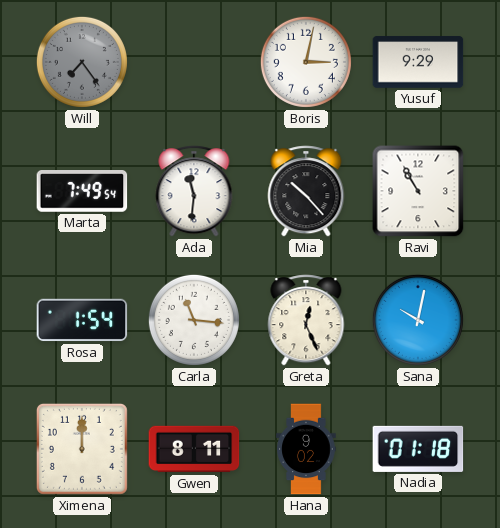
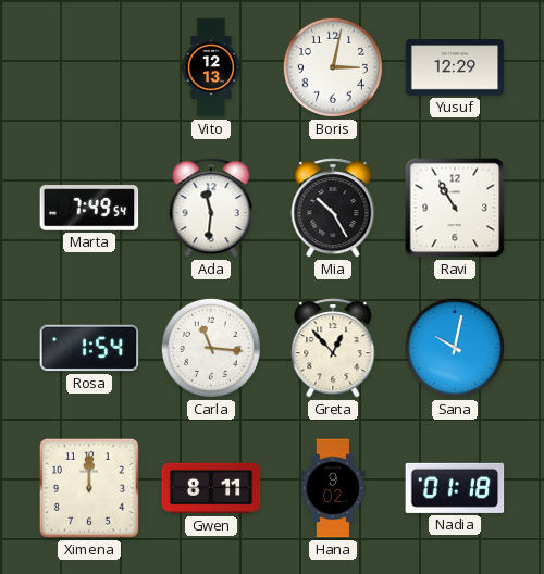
Will: 7:24 -> none
Vito: none -> 12:13
Yusuf: 9:29 -> 12:29
Mia: 10:23 -> 10:25
Greta: 12:26 -> 12:53
